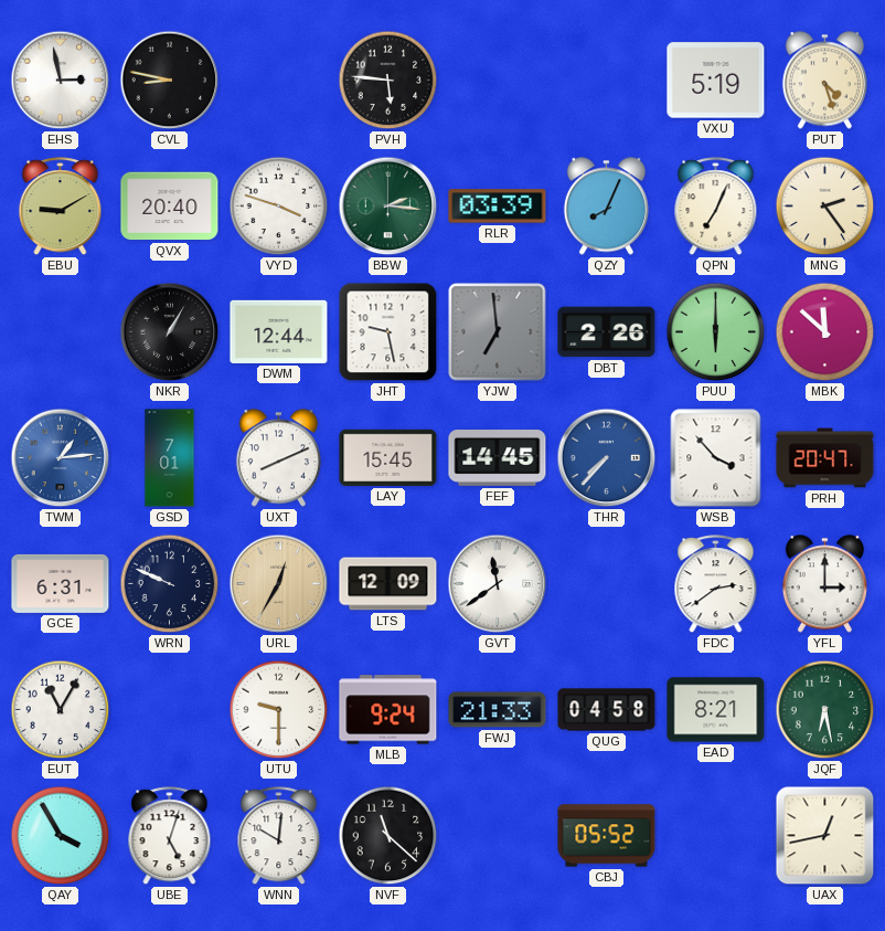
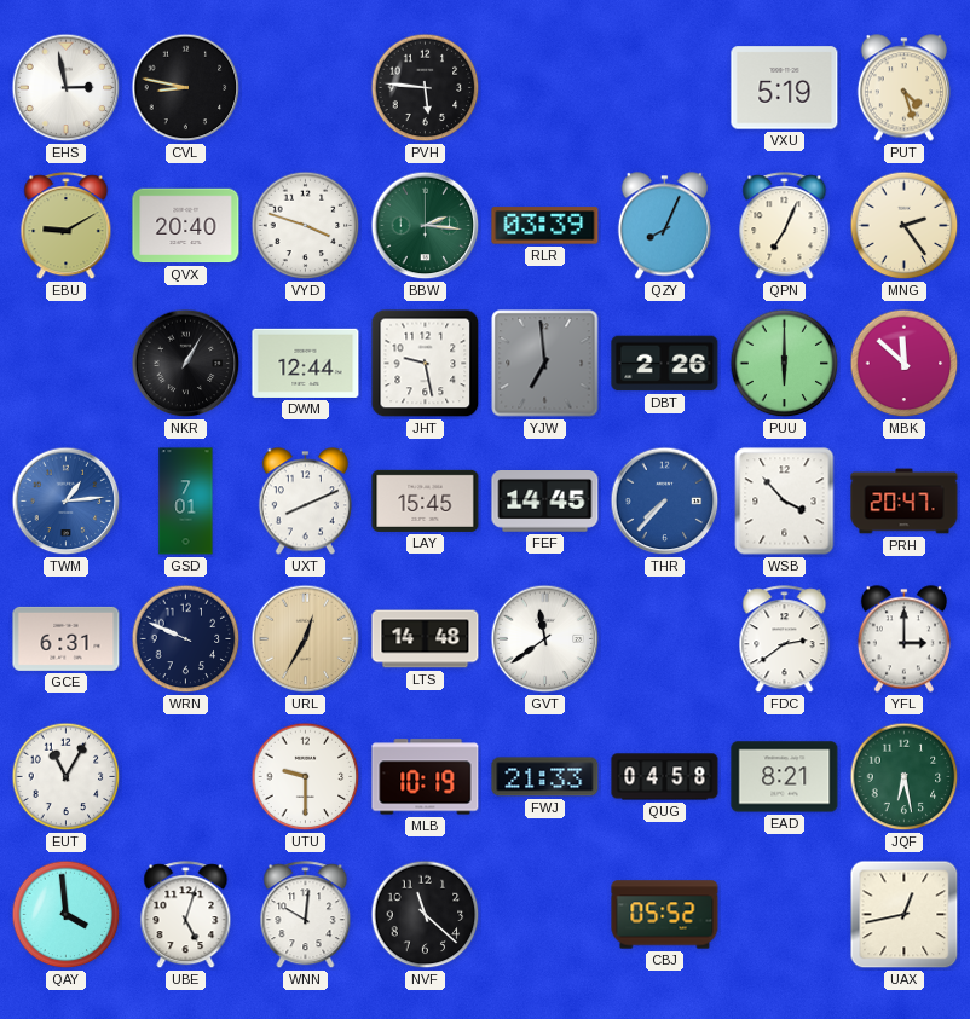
LTS: 12:09 -> 14:48
MLB: 9:24 -> 10:19
QAY: 3:55 -> 3:59
